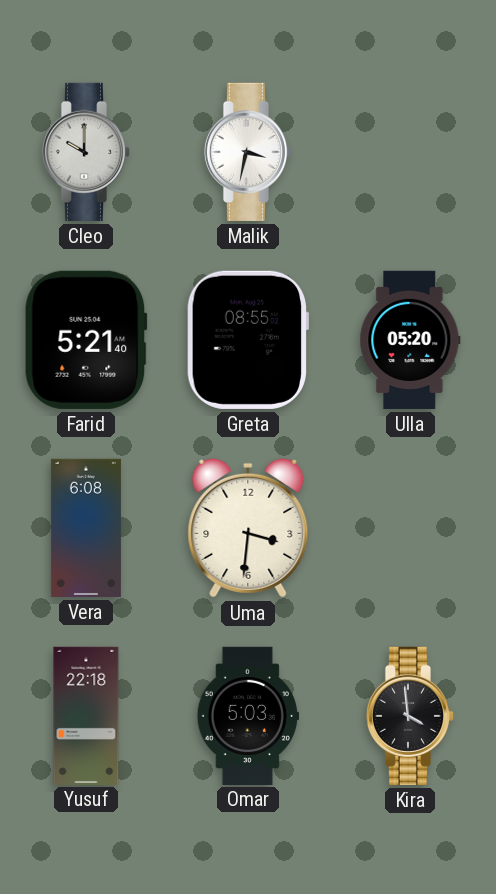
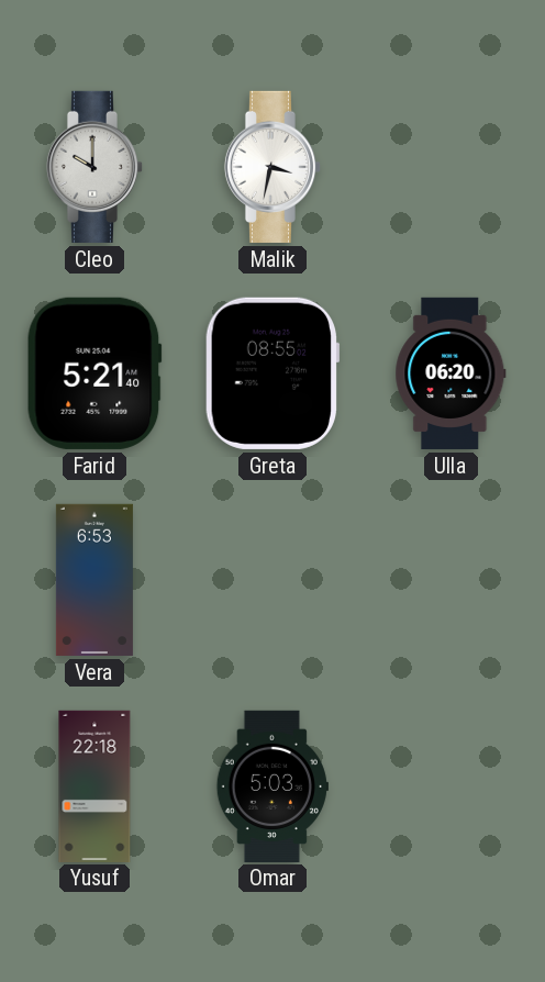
Ulla: 05:20 -> 06:20
Vera: 6:08 -> 6:53
Uma: 3:31 -> none
Kira: 3:59 -> none
